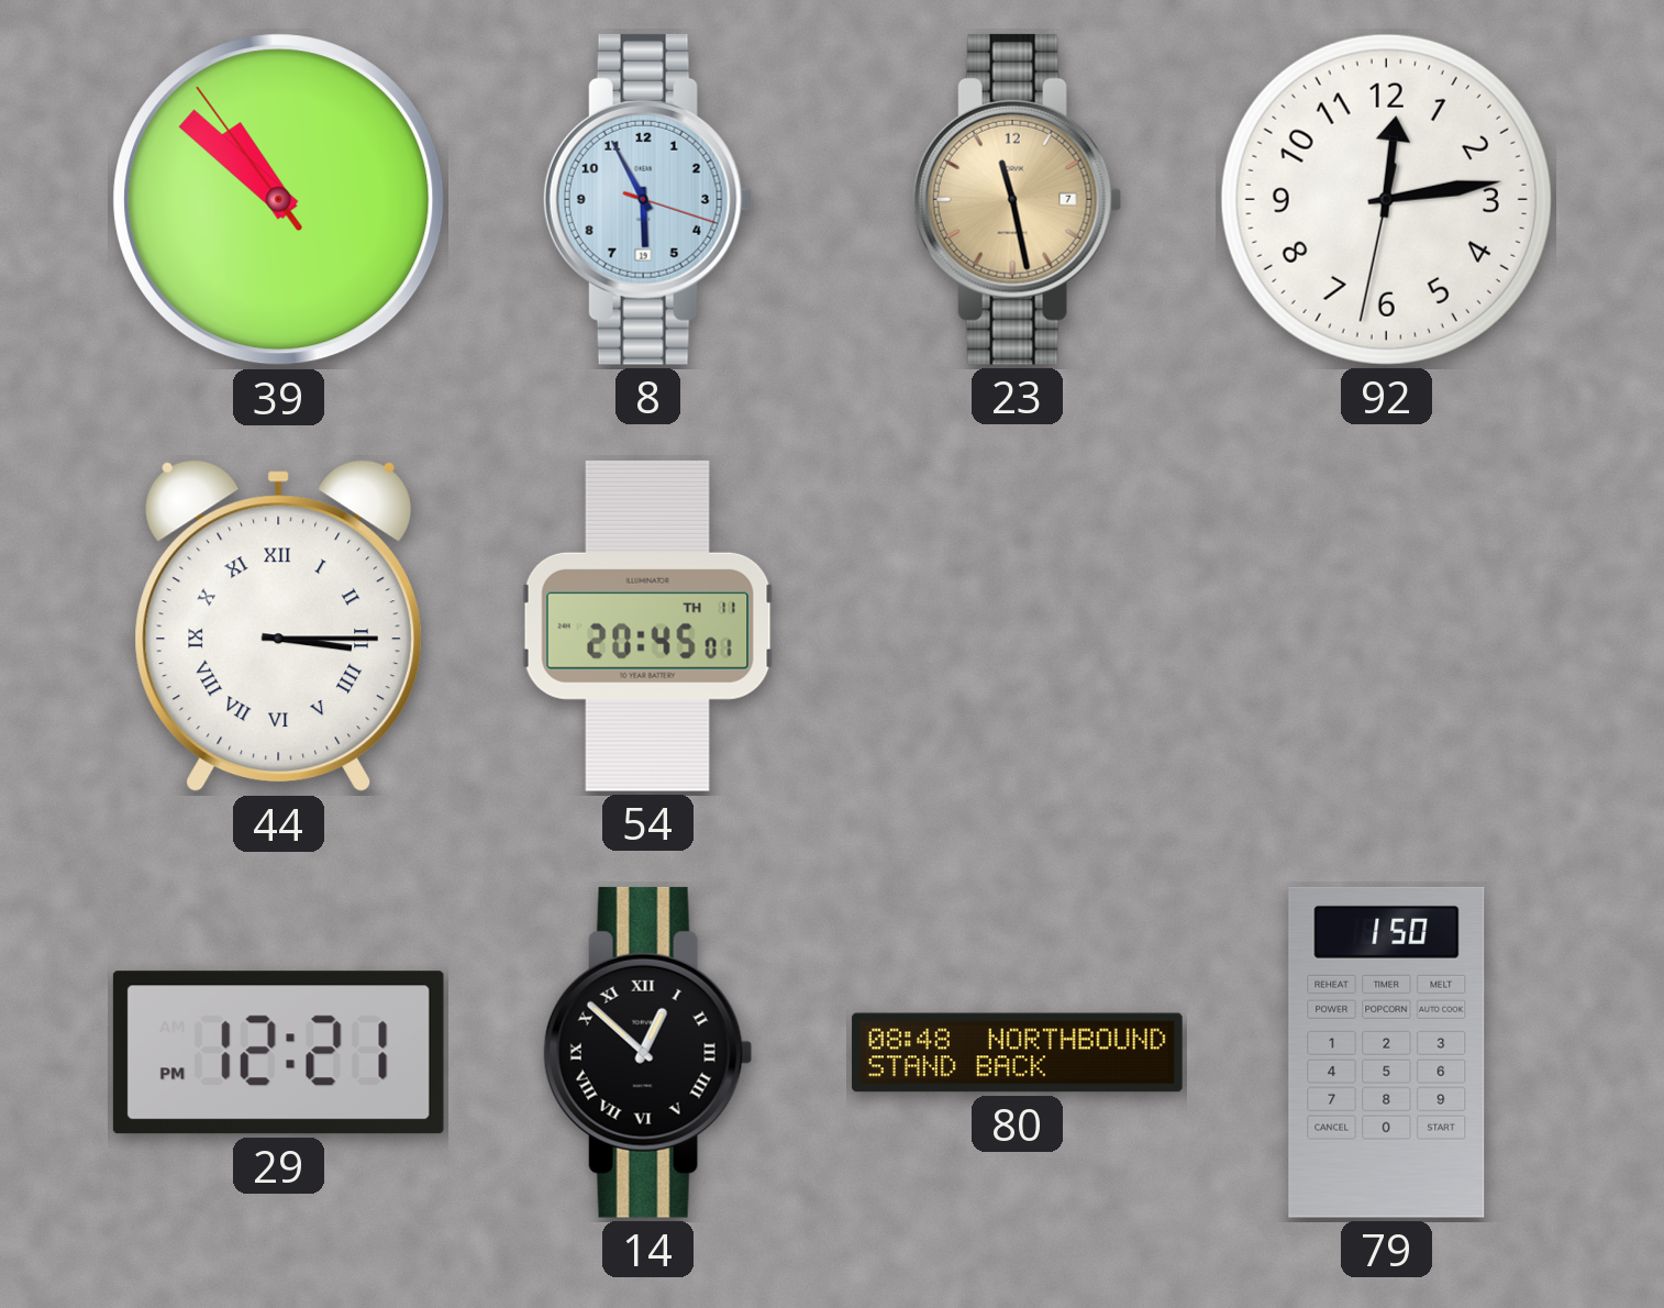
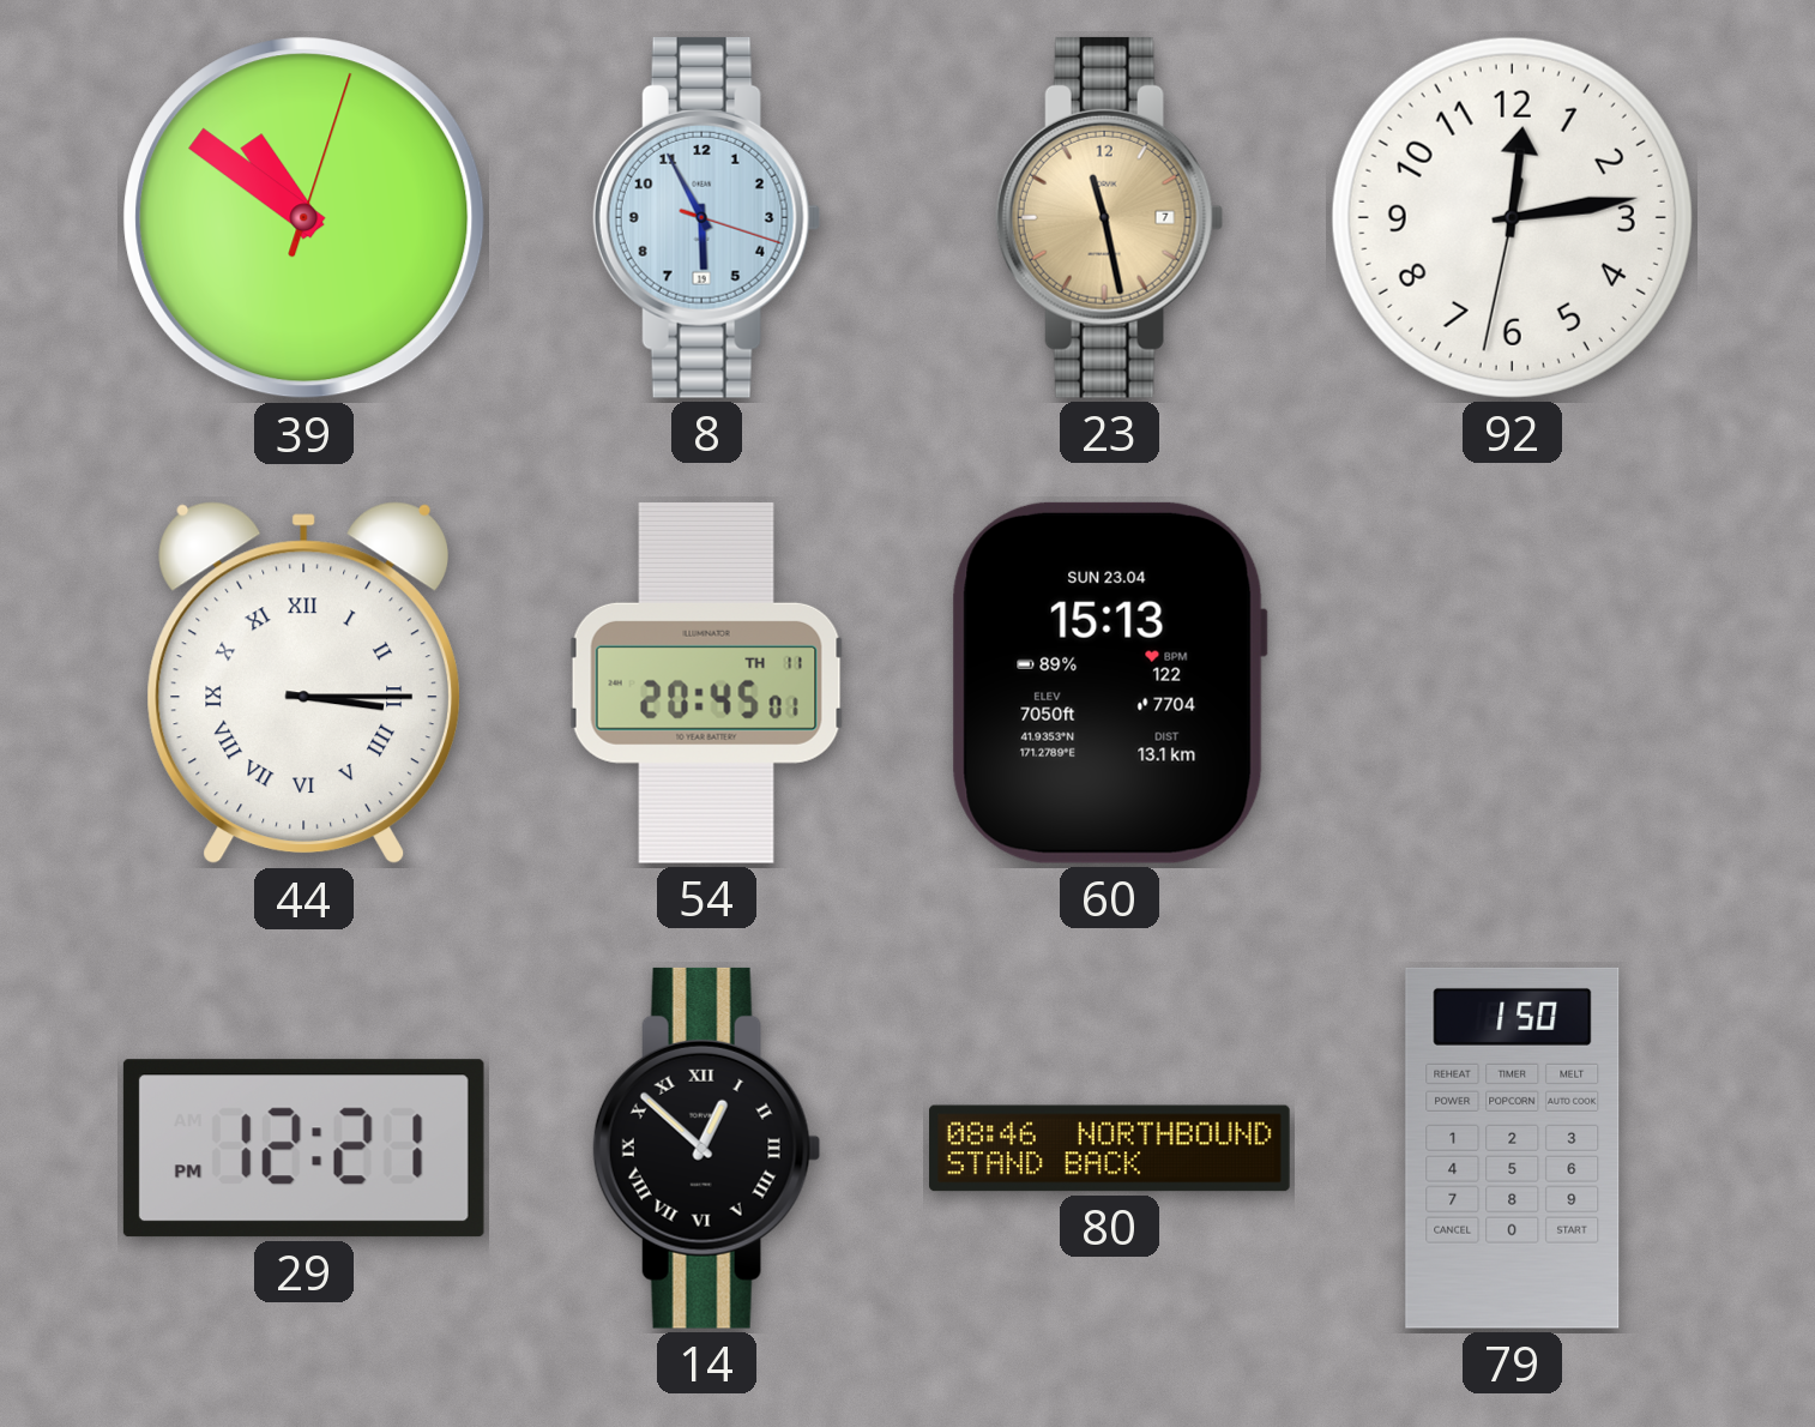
39: 10:51:54 -> 10:51:03
60: none -> 15:13
80: 08:48 -> 08:46
